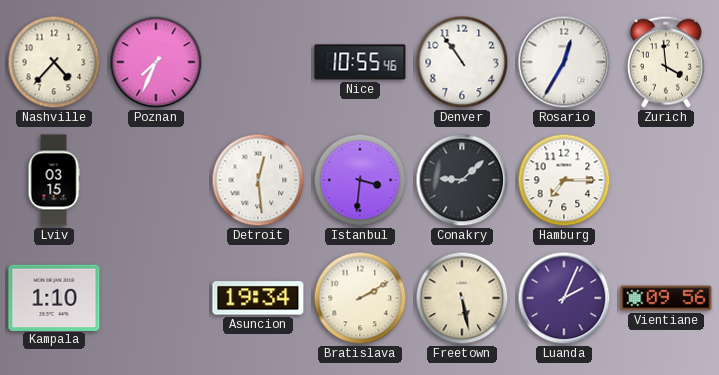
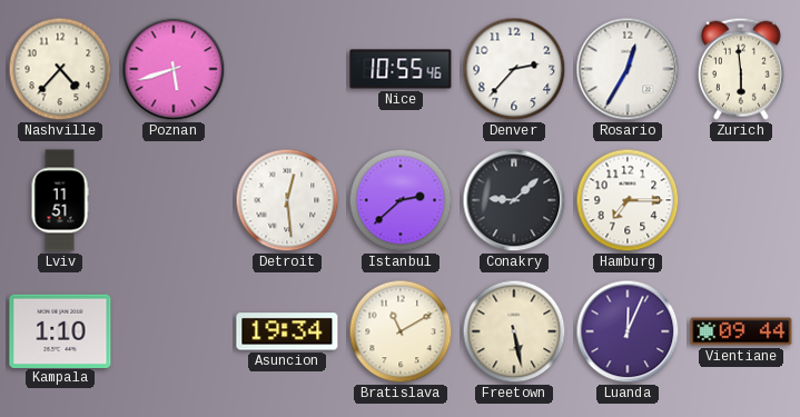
Poznan: 7:34 -> 5:42
Denver: 10:54 -> 2:37
Zurich: 3:59 -> 5:59
Lviv: 03:15 -> 11:51
Istanbul: 3:31 -> 2:38
Bratislava: 2:10 -> 11:10
Luanda: 2:04 -> 12:04
Vientiane: 09:56 -> 09:44
